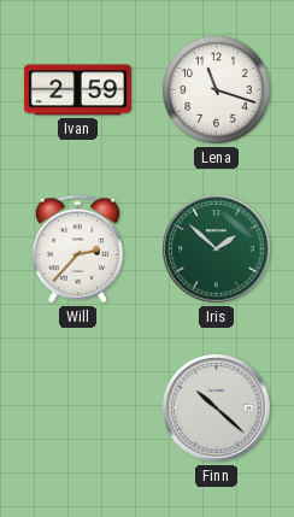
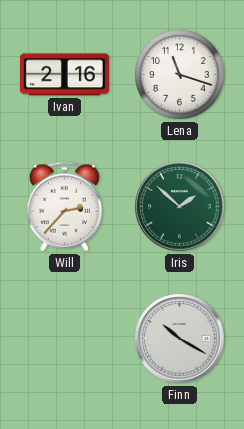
Ivan: 2:59 -> 2:16
Finn: 10:22 -> 10:20
